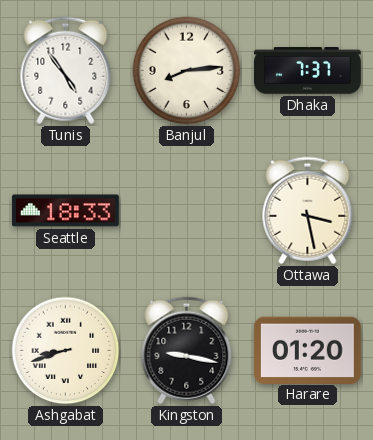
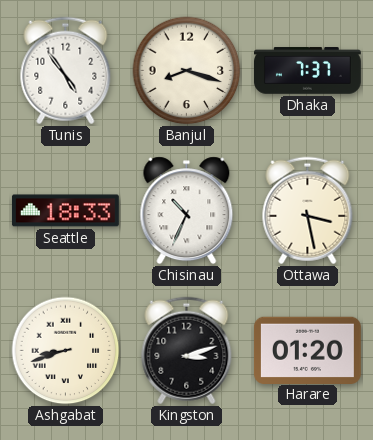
Banjul: 8:14 -> 8:18
Chisinau: none -> 10:34
Kingston: 9:17 -> 3:12
